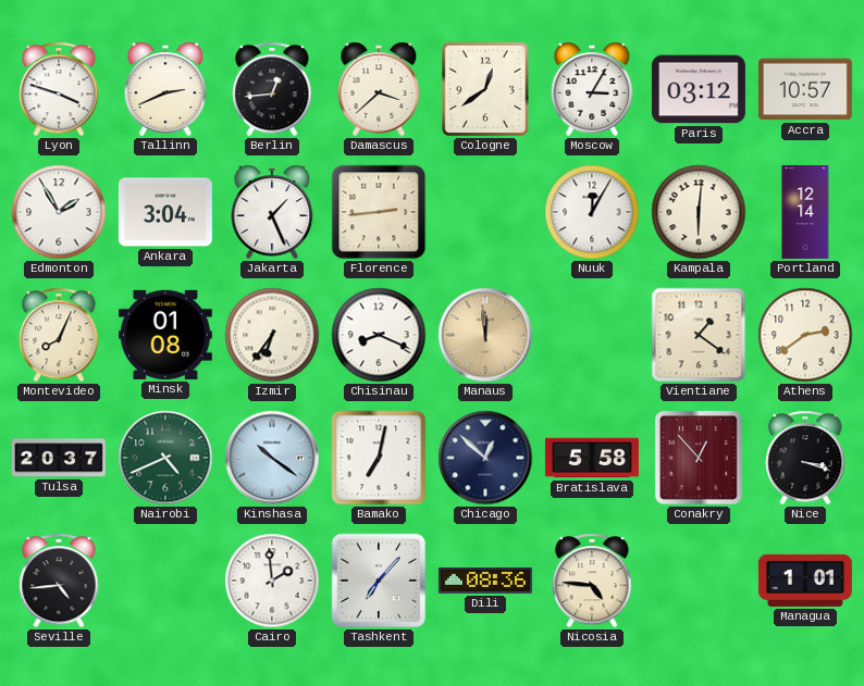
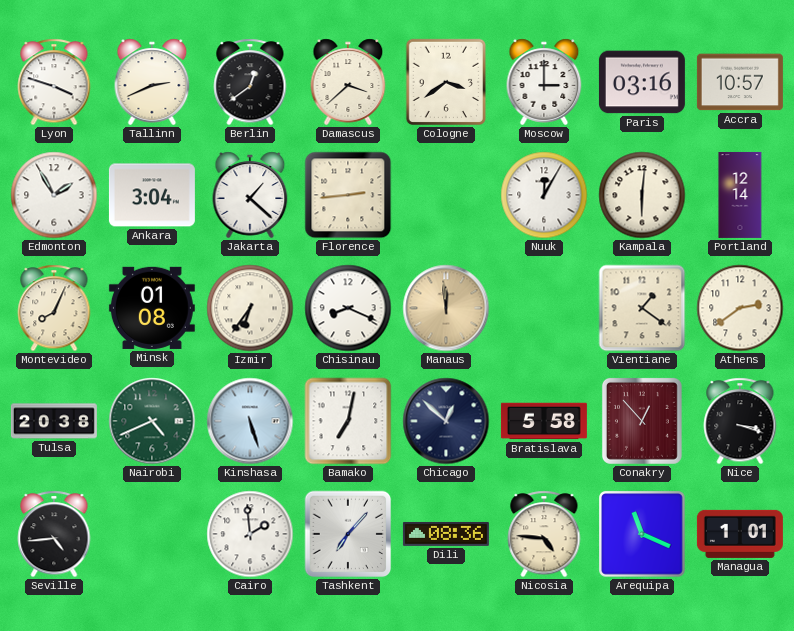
Berlin: 12:44 -> 12:39
Cologne: 12:39 -> 3:39
Moscow: 3:05 -> 3:00
Paris: 03:12 -> 03:16
Jakarta: 1:26 -> 1:22
Tulsa: 20:37 -> 20:38
Kinshasa: 10:21 -> 5:27
Arequipa: none -> 11:19
